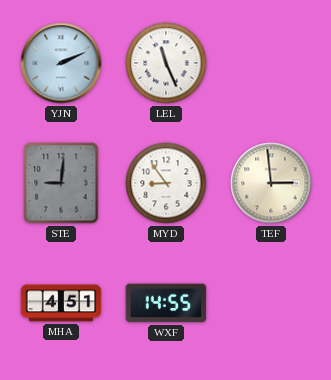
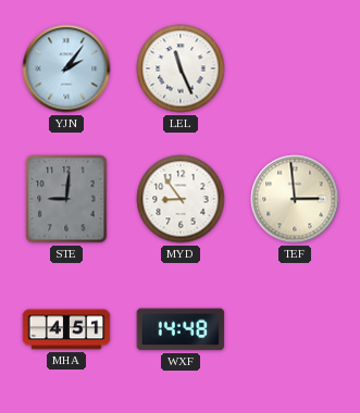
YJN: 2:11 -> 2:06
WXF: 14:55 -> 14:48
